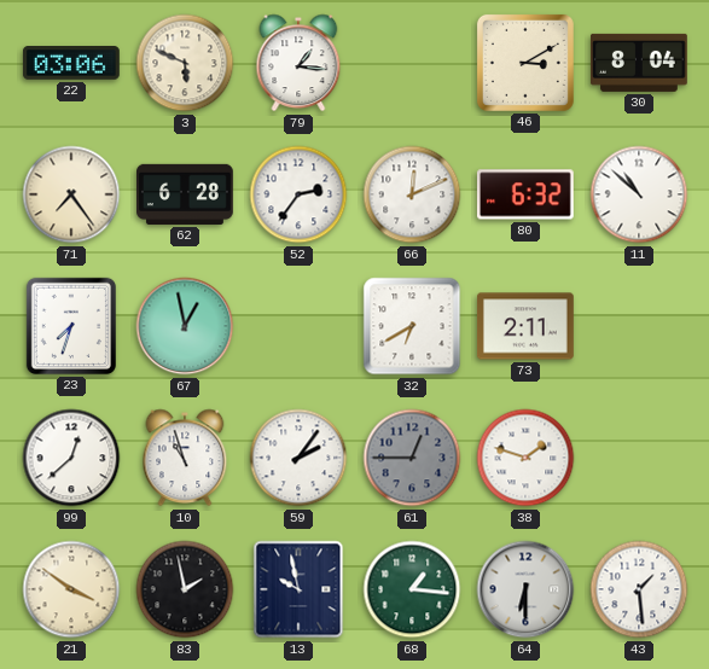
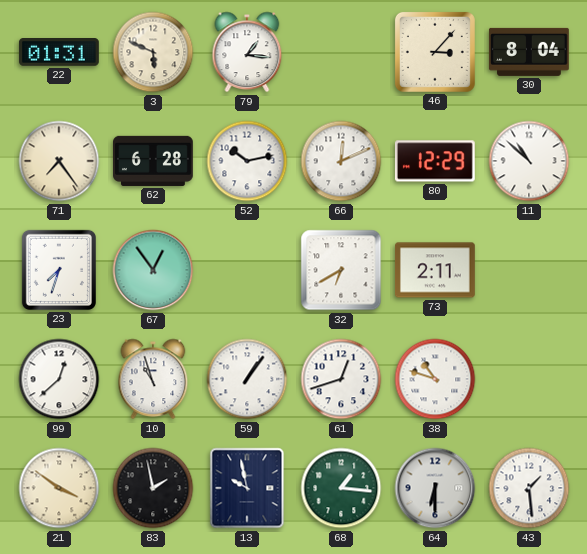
22: 03:06 -> 01:31
46: 3:10 -> 3:07
52: 2:36 -> 10:13
80: 6:32 -> 12:29
67: 12:58 -> 12:54
59: 2:06 -> 1:06
61: 12:45 -> 12:42
61 dial: grey -> white
38: 1:48 -> 10:48
